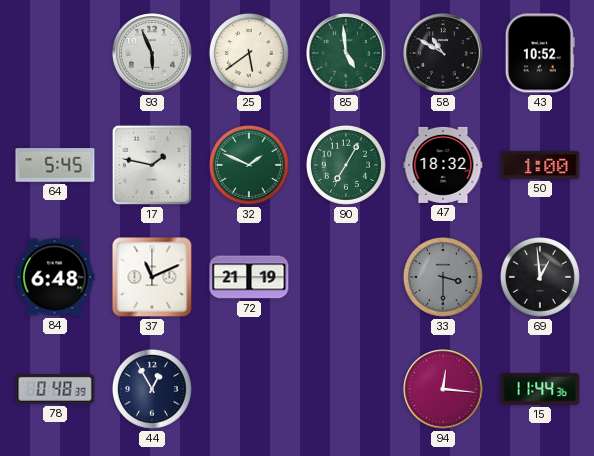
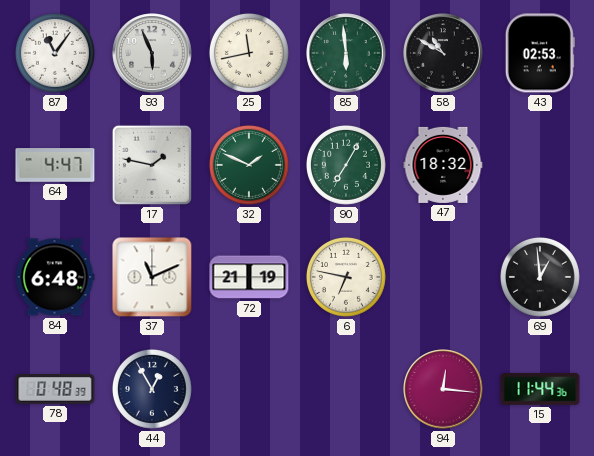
87: none -> 11:06
25: 5:39 -> 11:43
85: 4:59 -> 5:59
43: 10:52 -> 02:53
64: 5:45 -> 4:47
50: 1:00 -> none
6: none -> 6:47
33: 3:30 -> none
